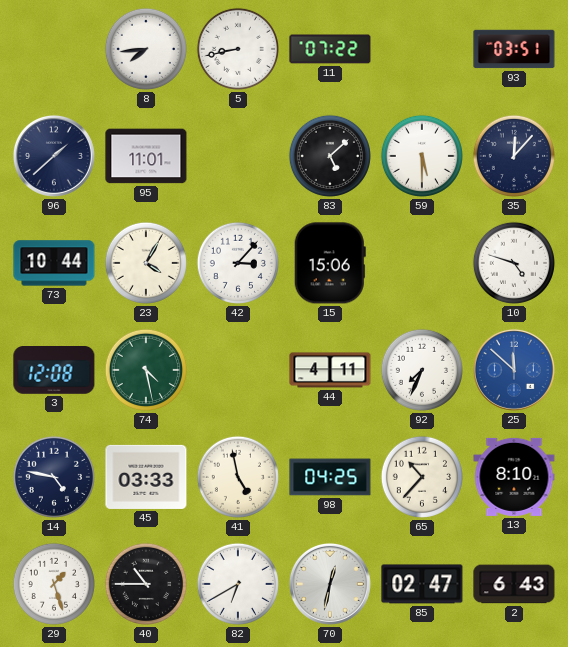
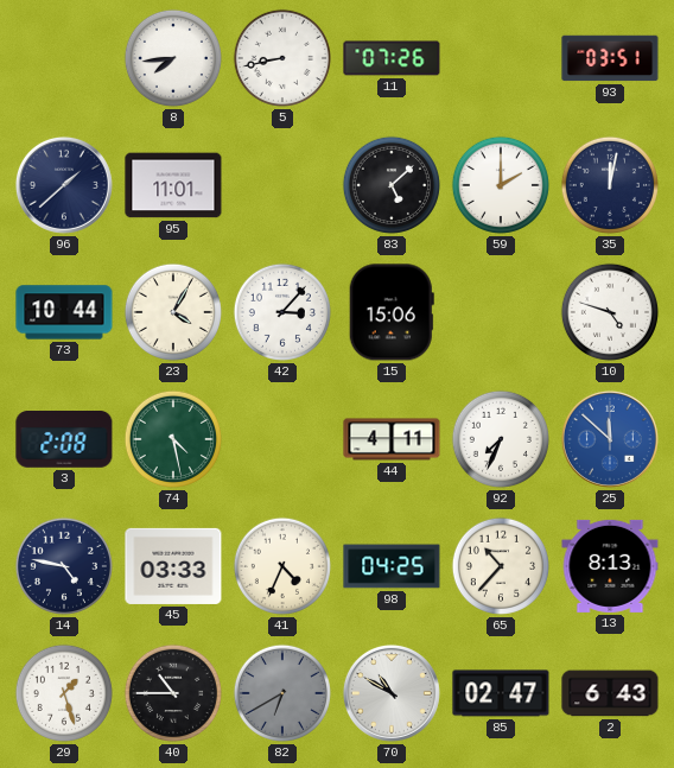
11: 07:22 -> 07:26
59: 5:30 -> 2:00
35: 12:07 -> 12:02
3: 12:08 -> 2:08
41: 4:58 -> 4:34
13: 8:10 -> 8:13
82 dial: white -> grey
70: 12:32 -> 10:50
